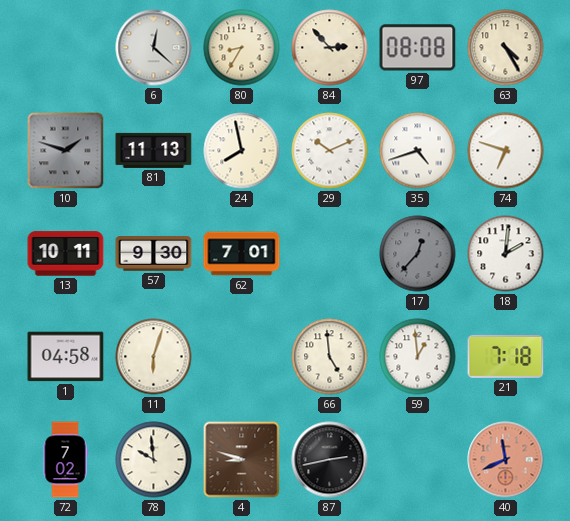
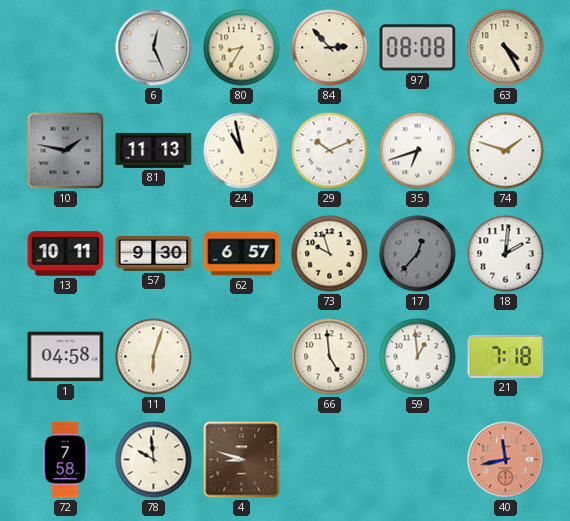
6: 12:22 -> 12:26
10: 1:48 -> 1:47
24: 7:58 -> 10:58
35: 4:42 -> 6:42
74: 6:48 -> 1:48
62: 7:01 -> 6:57
73: none -> 9:57
72: 7:02 -> 7:58
87: 2:43 -> none
40: 11:41 -> 11:43
